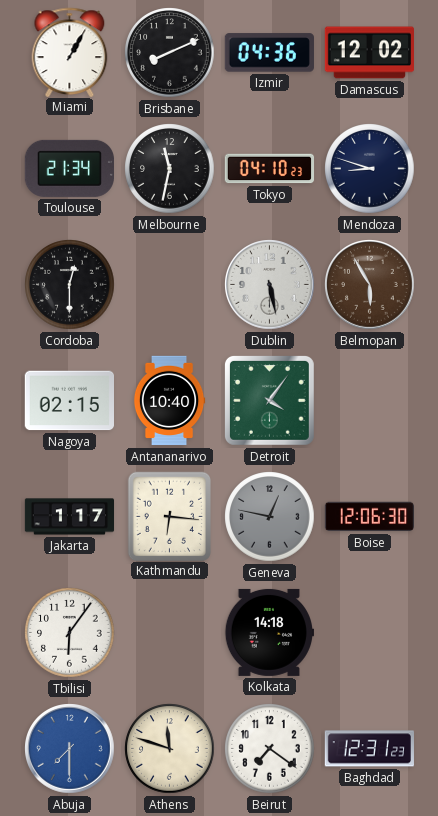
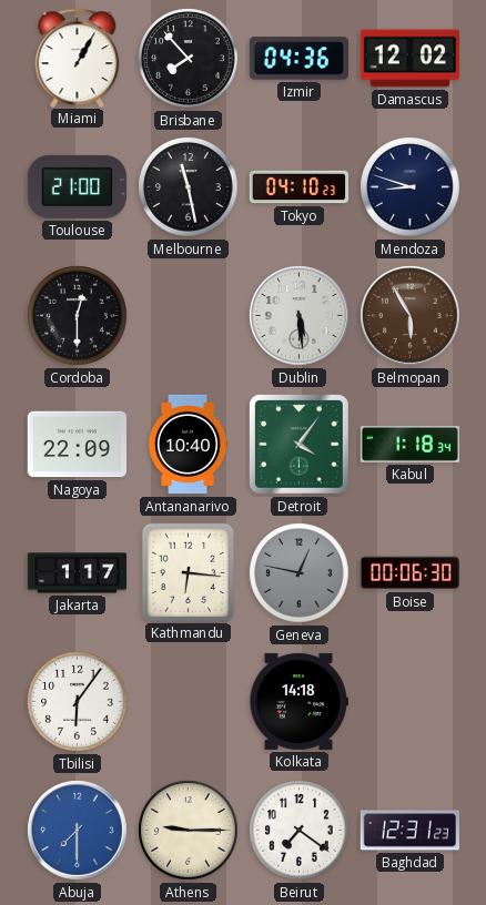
Brisbane: 8:11 -> 7:53
Toulouse: 21:34 -> 21:00
Melbourne: 11:32 -> 11:28
Dublin: 5:28 -> 5:29
Nagoya: 02:15 -> 22:09
Kabul: none -> 1:18
Boise: 12:06 -> 00:06
Athens: 11:48 -> 9:15
